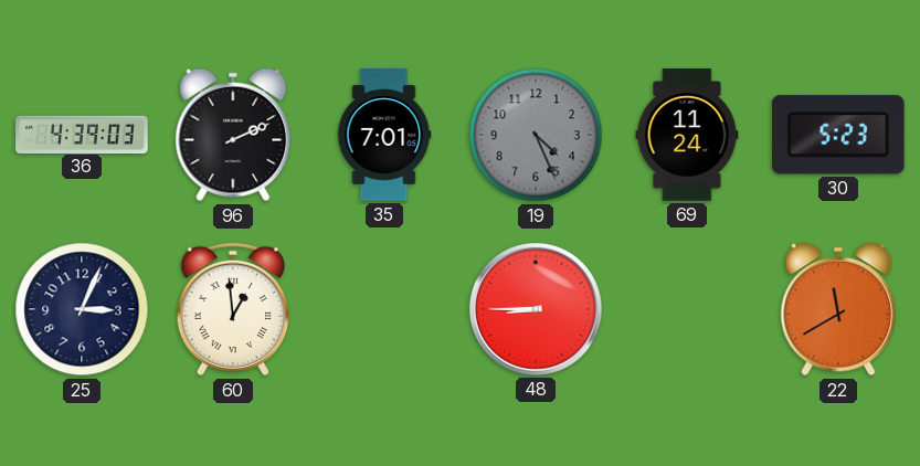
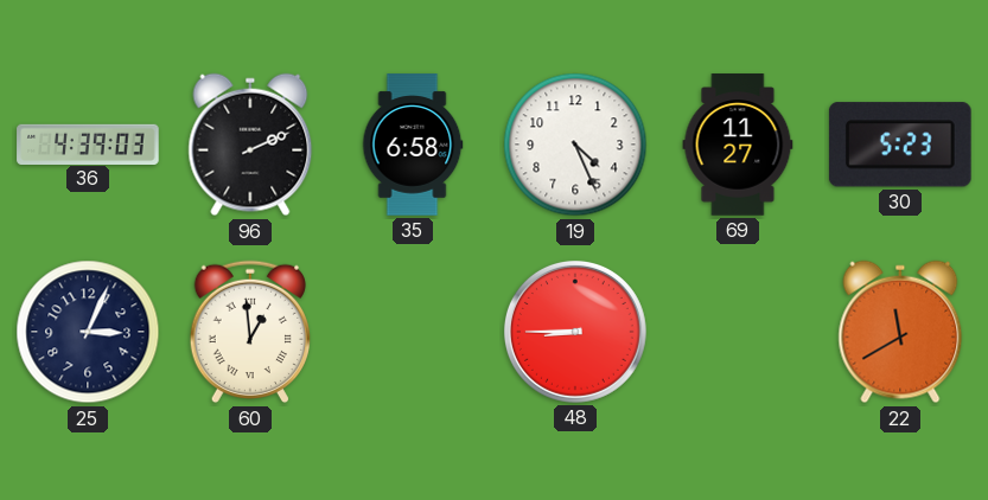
35: 7:01 -> 6:58
19 dial: grey -> white
69: 11:24 -> 11:27
